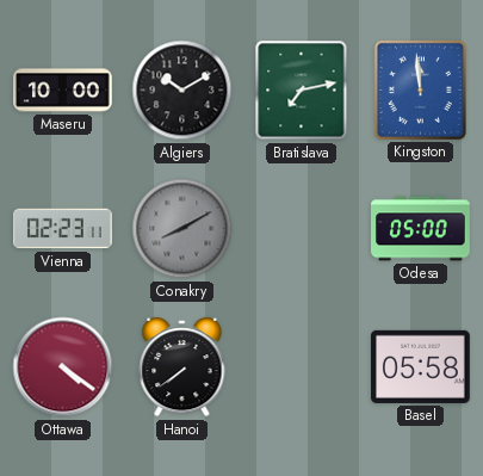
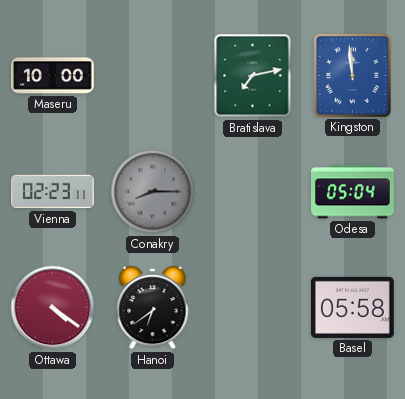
Algiers: 10:10 -> none
Conakry: 8:10 -> 8:15
Odesa: 05:00 -> 05:04
Hanoi: 7:39 -> 6:39
